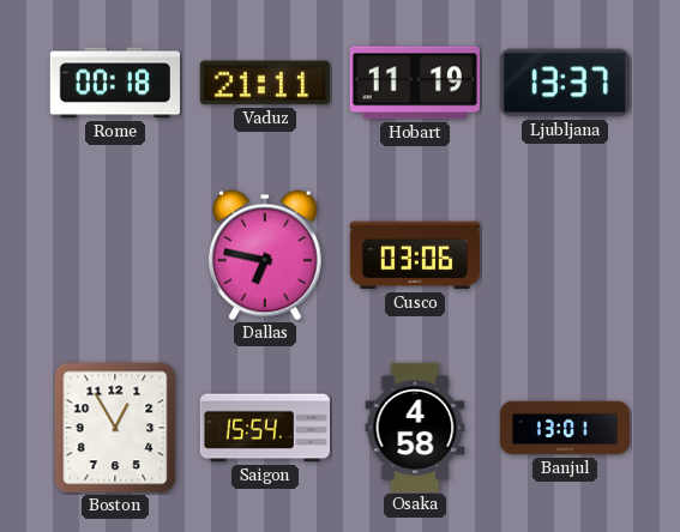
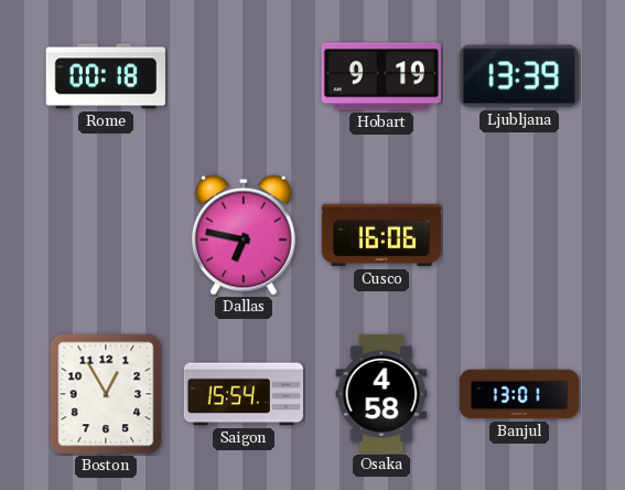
Vaduz: 21:11 -> none
Hobart: 11:19 -> 9:19
Ljubljana: 13:37 -> 13:39
Cusco: 03:06 -> 16:06
